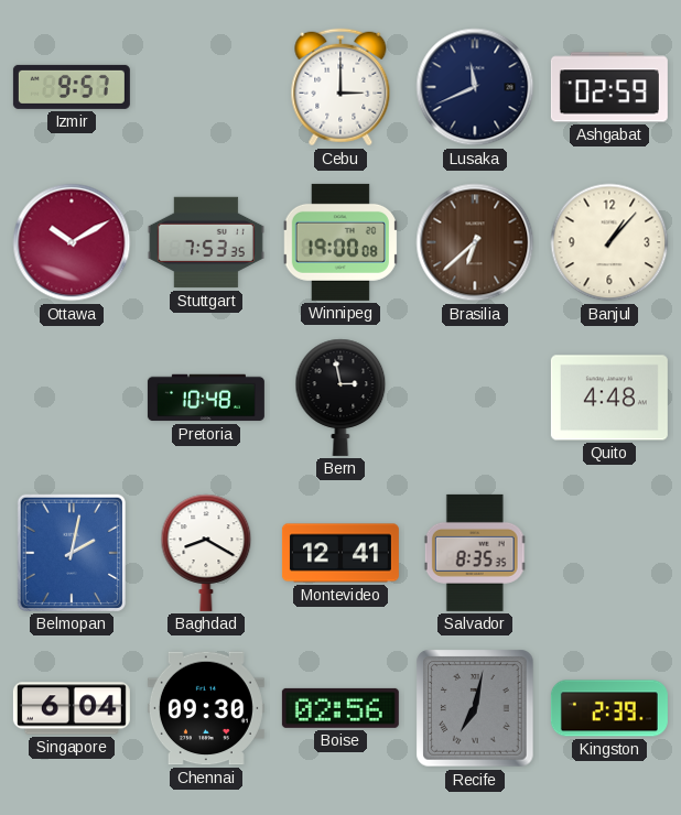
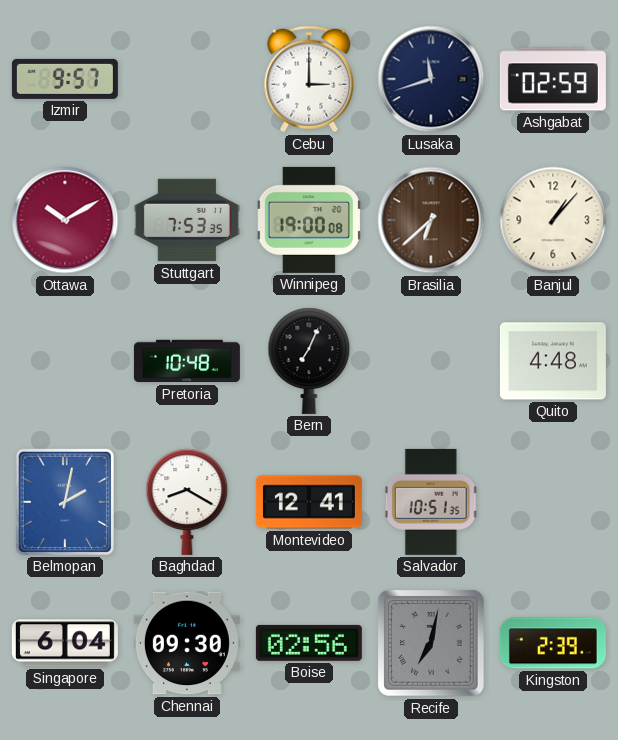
Lusaka: 11:41 -> 11:42
Bern: 2:58 -> 7:04
Salvador: 8:35 -> 10:51
